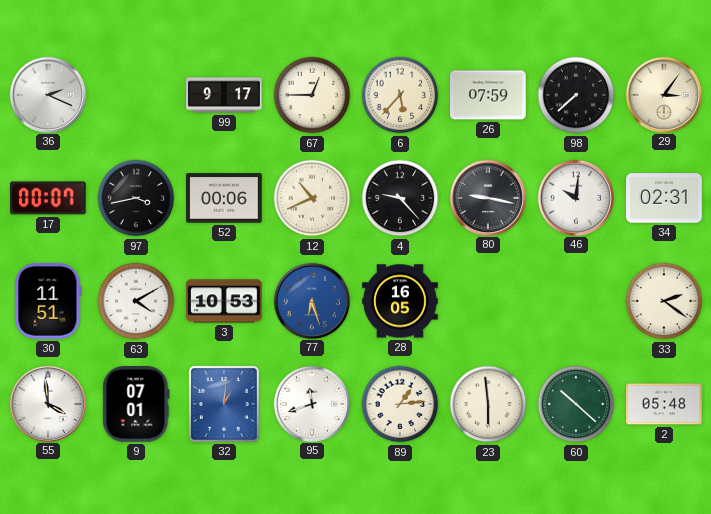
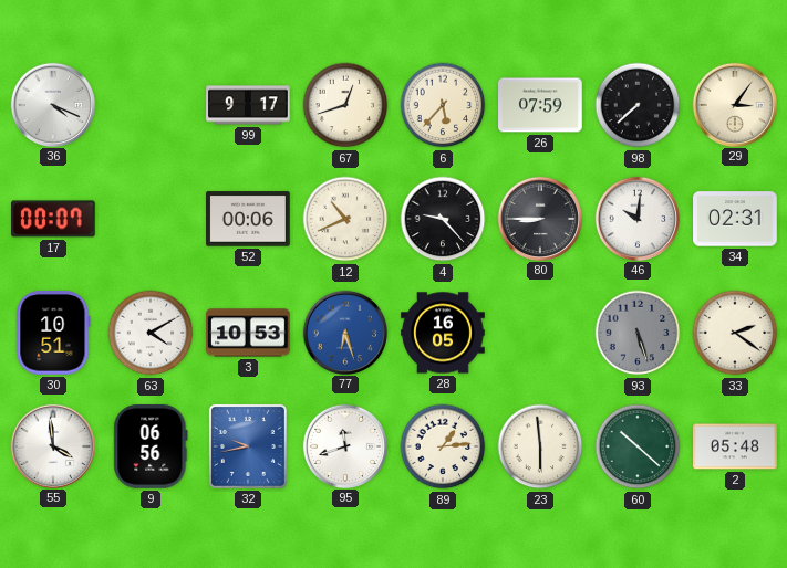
36: 2:19 -> 4:19
67: 12:45 -> 12:42
97: 3:43 -> none
80: 9:17 -> 8:45
30: 11:51 -> 10:51
93: none -> 5:27
9: 07:01 -> 06:56
32: 1:01 -> 9:43
